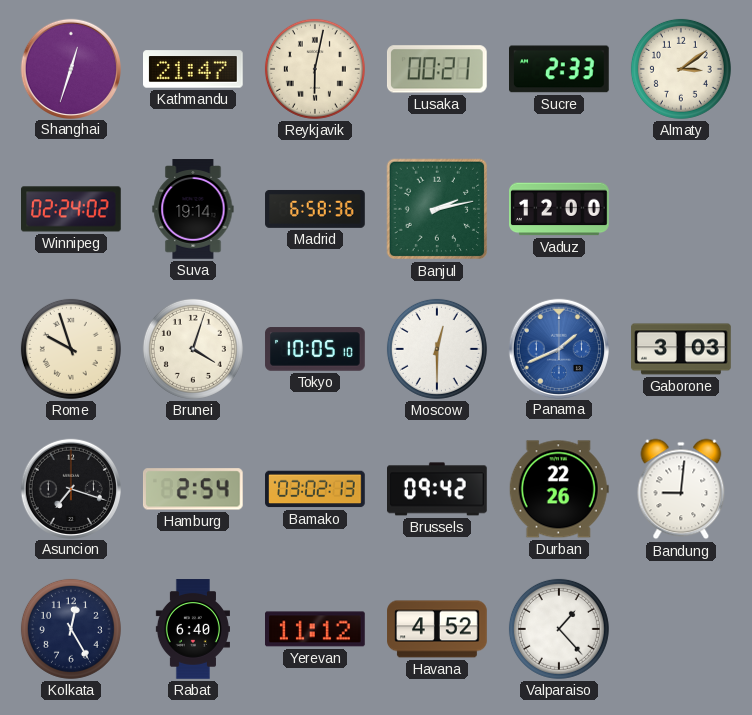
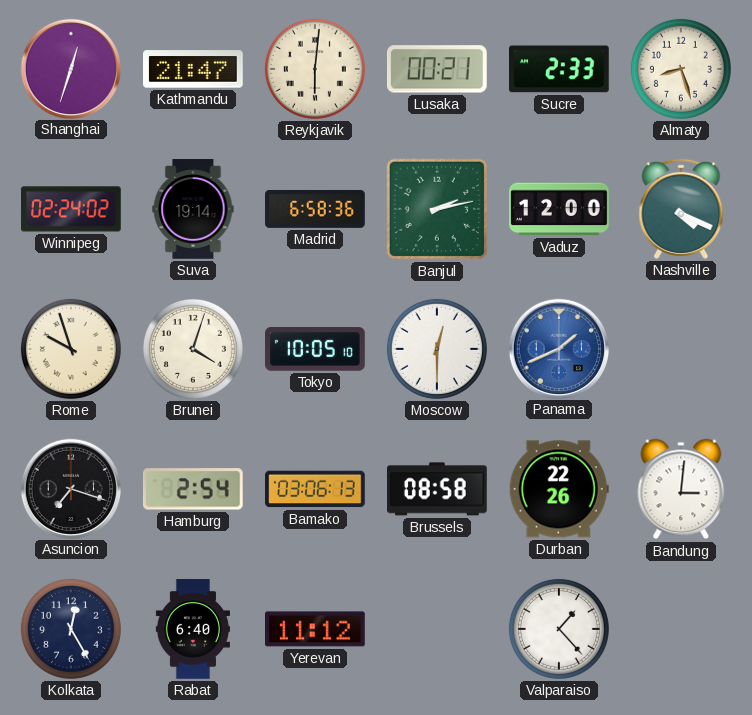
Reykjavik: 6:02 -> 6:01
Almaty: 3:09 -> 8:27
Nashville: none -> 4:19
Gaborone: 3:03 -> none
Bamako: 03:02 -> 03:06
Brussels: 09:42 -> 08:58
Bandung: 9:01 -> 3:01
Havana: 4:52 -> none
